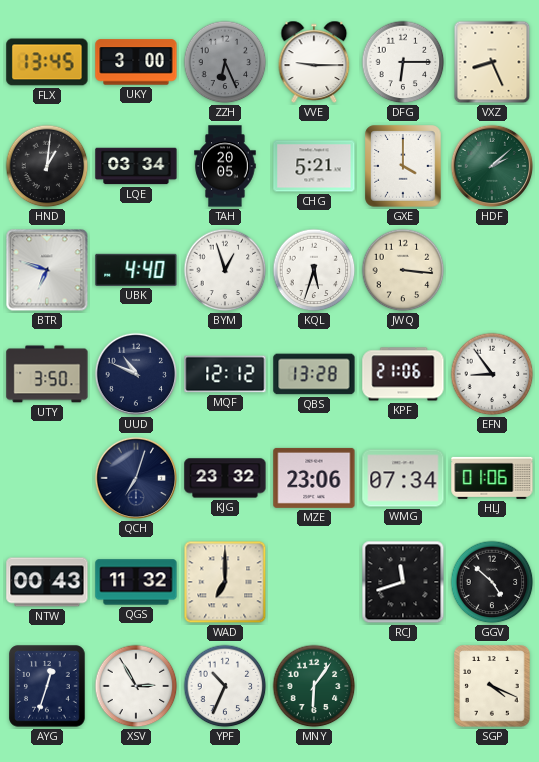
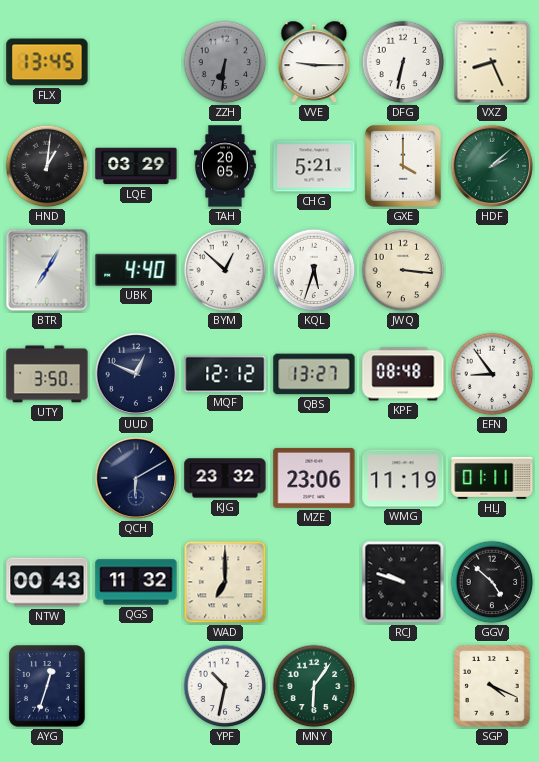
UKY: 3:00 -> none
ZZH: 6:26 -> 6:31
DFG: 6:15 -> 6:32
LQE: 03:34 -> 03:29
BTR: 6:48 -> 7:05
BYM: 12:57 -> 12:52
UUD: 10:49 -> 12:49
QBS: 13:28 -> 13:27
KPF: 21:06 -> 08:48
QCH: 7:03 -> 6:10
WMG: 07:34 -> 11:19
HLJ: 01:06 -> 01:11
RCJ: 11:42 -> 9:48
XSV: 2:55 -> none
YPF: 10:34 -> 10:32
